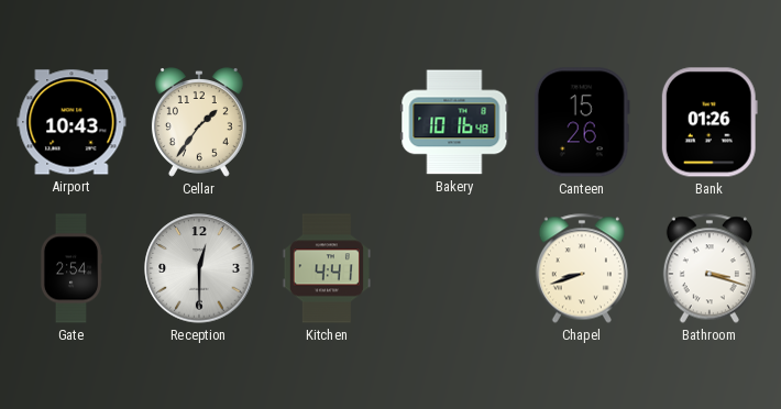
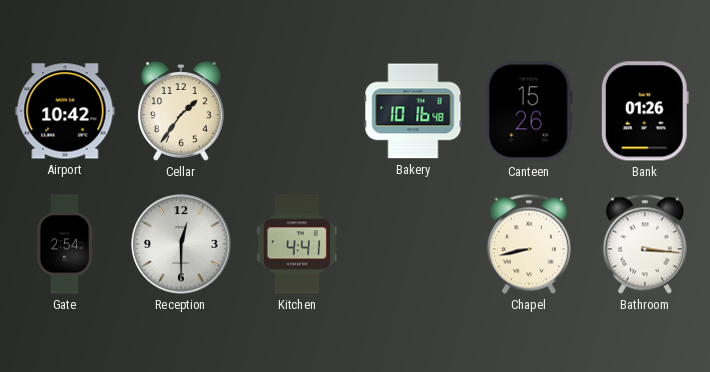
Airport: 10:43 -> 10:42
Chapel: 8:42 -> 8:43
Bathroom: 3:18 -> 3:16
